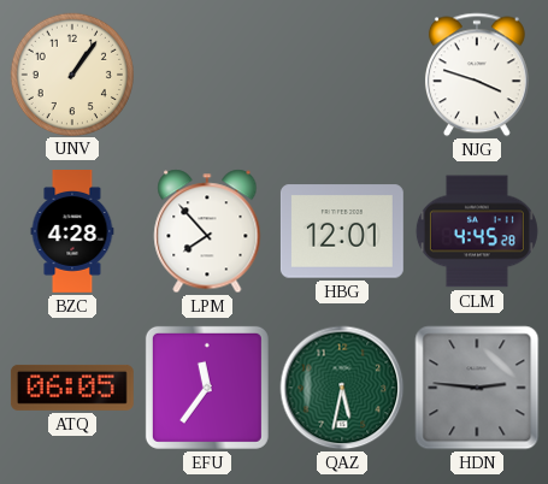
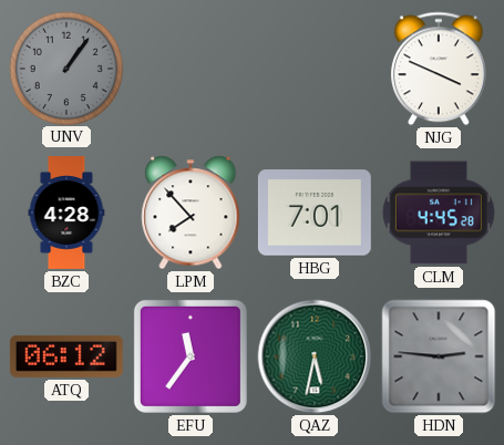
UNV dial: cream -> grey
NJG: 3:48 -> 3:49
HBG: 12:01 -> 7:01
ATQ: 06:05 -> 06:12
